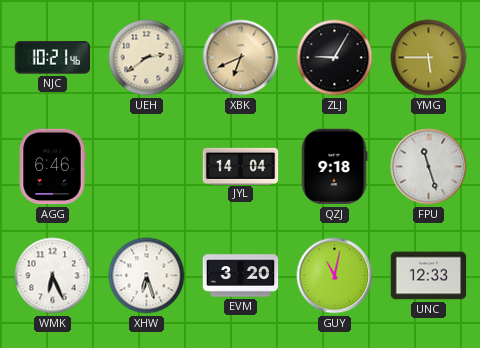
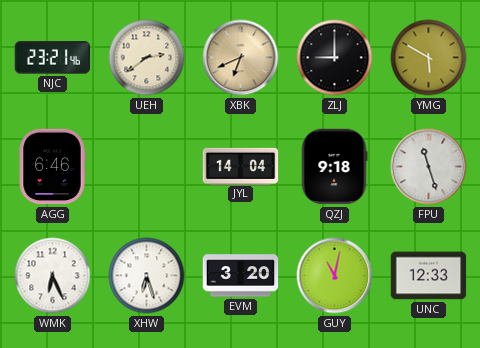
NJC: 10:21 -> 23:21
ZLJ: 9:05 -> 9:00
YMG: 5:45 -> 5:50
